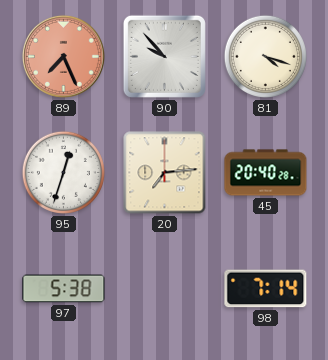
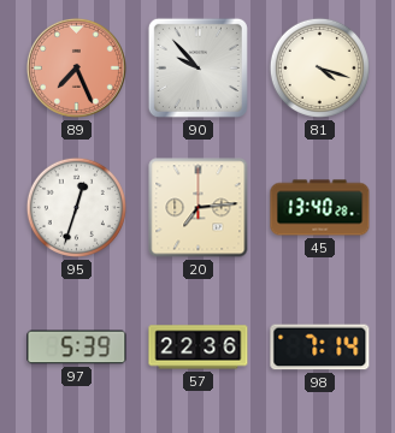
45: 20:40 -> 13:40
97: 5:38 -> 5:39
57: none -> 22:36
